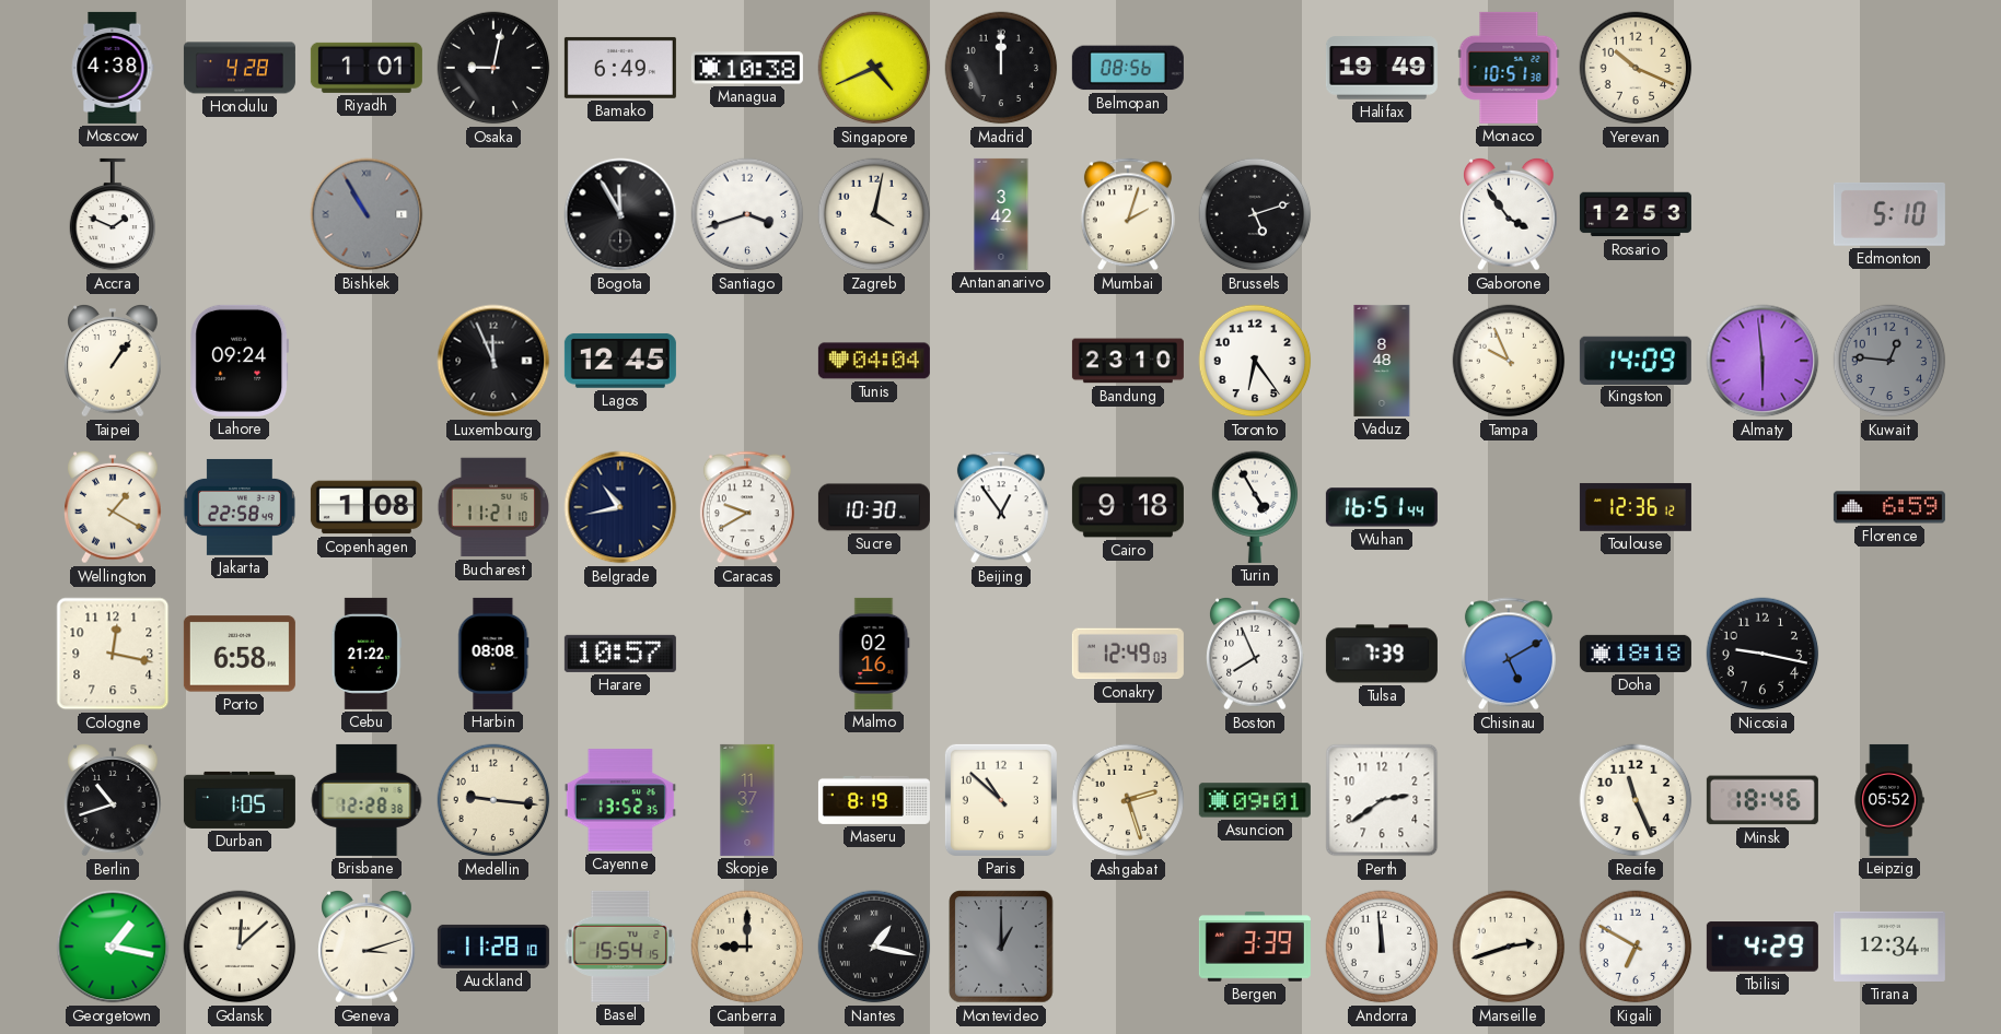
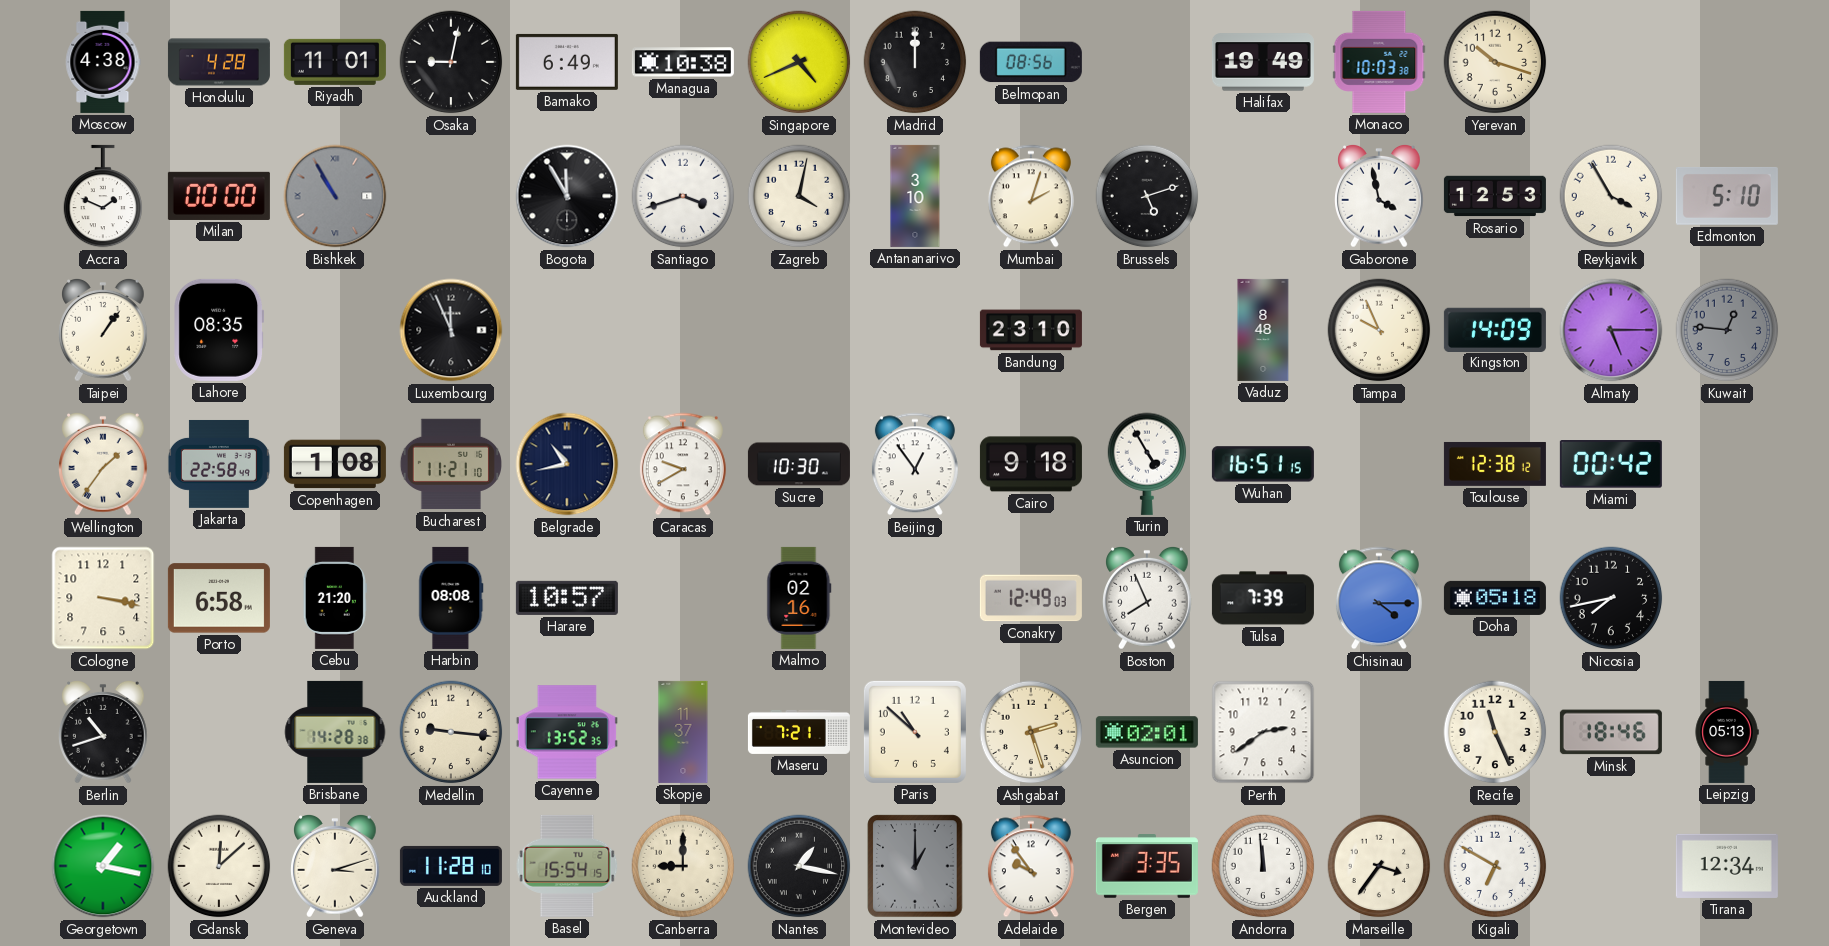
Riyadh: 1:01 -> 11:01
Monaco: 10:51 -> 10:03
Yerevan: 10:19 -> 10:18
Milan: none -> 00:00
Antananarivo: 3:42 -> 3:10
Gaborone: 3:54 -> 3:58
Reykjavik: none -> 3:55
Lahore: 09:24 -> 08:35
Lagos: 12:45 -> none
Tunis: 04:04 -> none
Toronto: 6:24 -> none
Almaty: 5:59 -> 5:15
Wellington: 1:20 -> 1:36
Wuhan: 16:51:44 -> 16:51:15
Toulouse: 12:36 -> 12:38
Miami: none -> 00:42
Florence: 6:59 -> none
Cologne: 12:17 -> 3:17
Cebu: 21:22 -> 21:20
Chisinau: 5:10 -> 4:15
Doha: 18:18 -> 05:18
Nicosia: 9:17 -> 7:43
Durban: 1:05 -> none
Brisbane: 12:28 -> 14:28
Maseru: 8:19 -> 7:21
Asuncion: 09:01 -> 02:01
Leipzig: 05:52 -> 05:13
Adelaide: none -> 9:54
Bergen: 3:39 -> 3:35
Marseille: 2:42 -> 3:36
Tbilisi: 4:29 -> none
